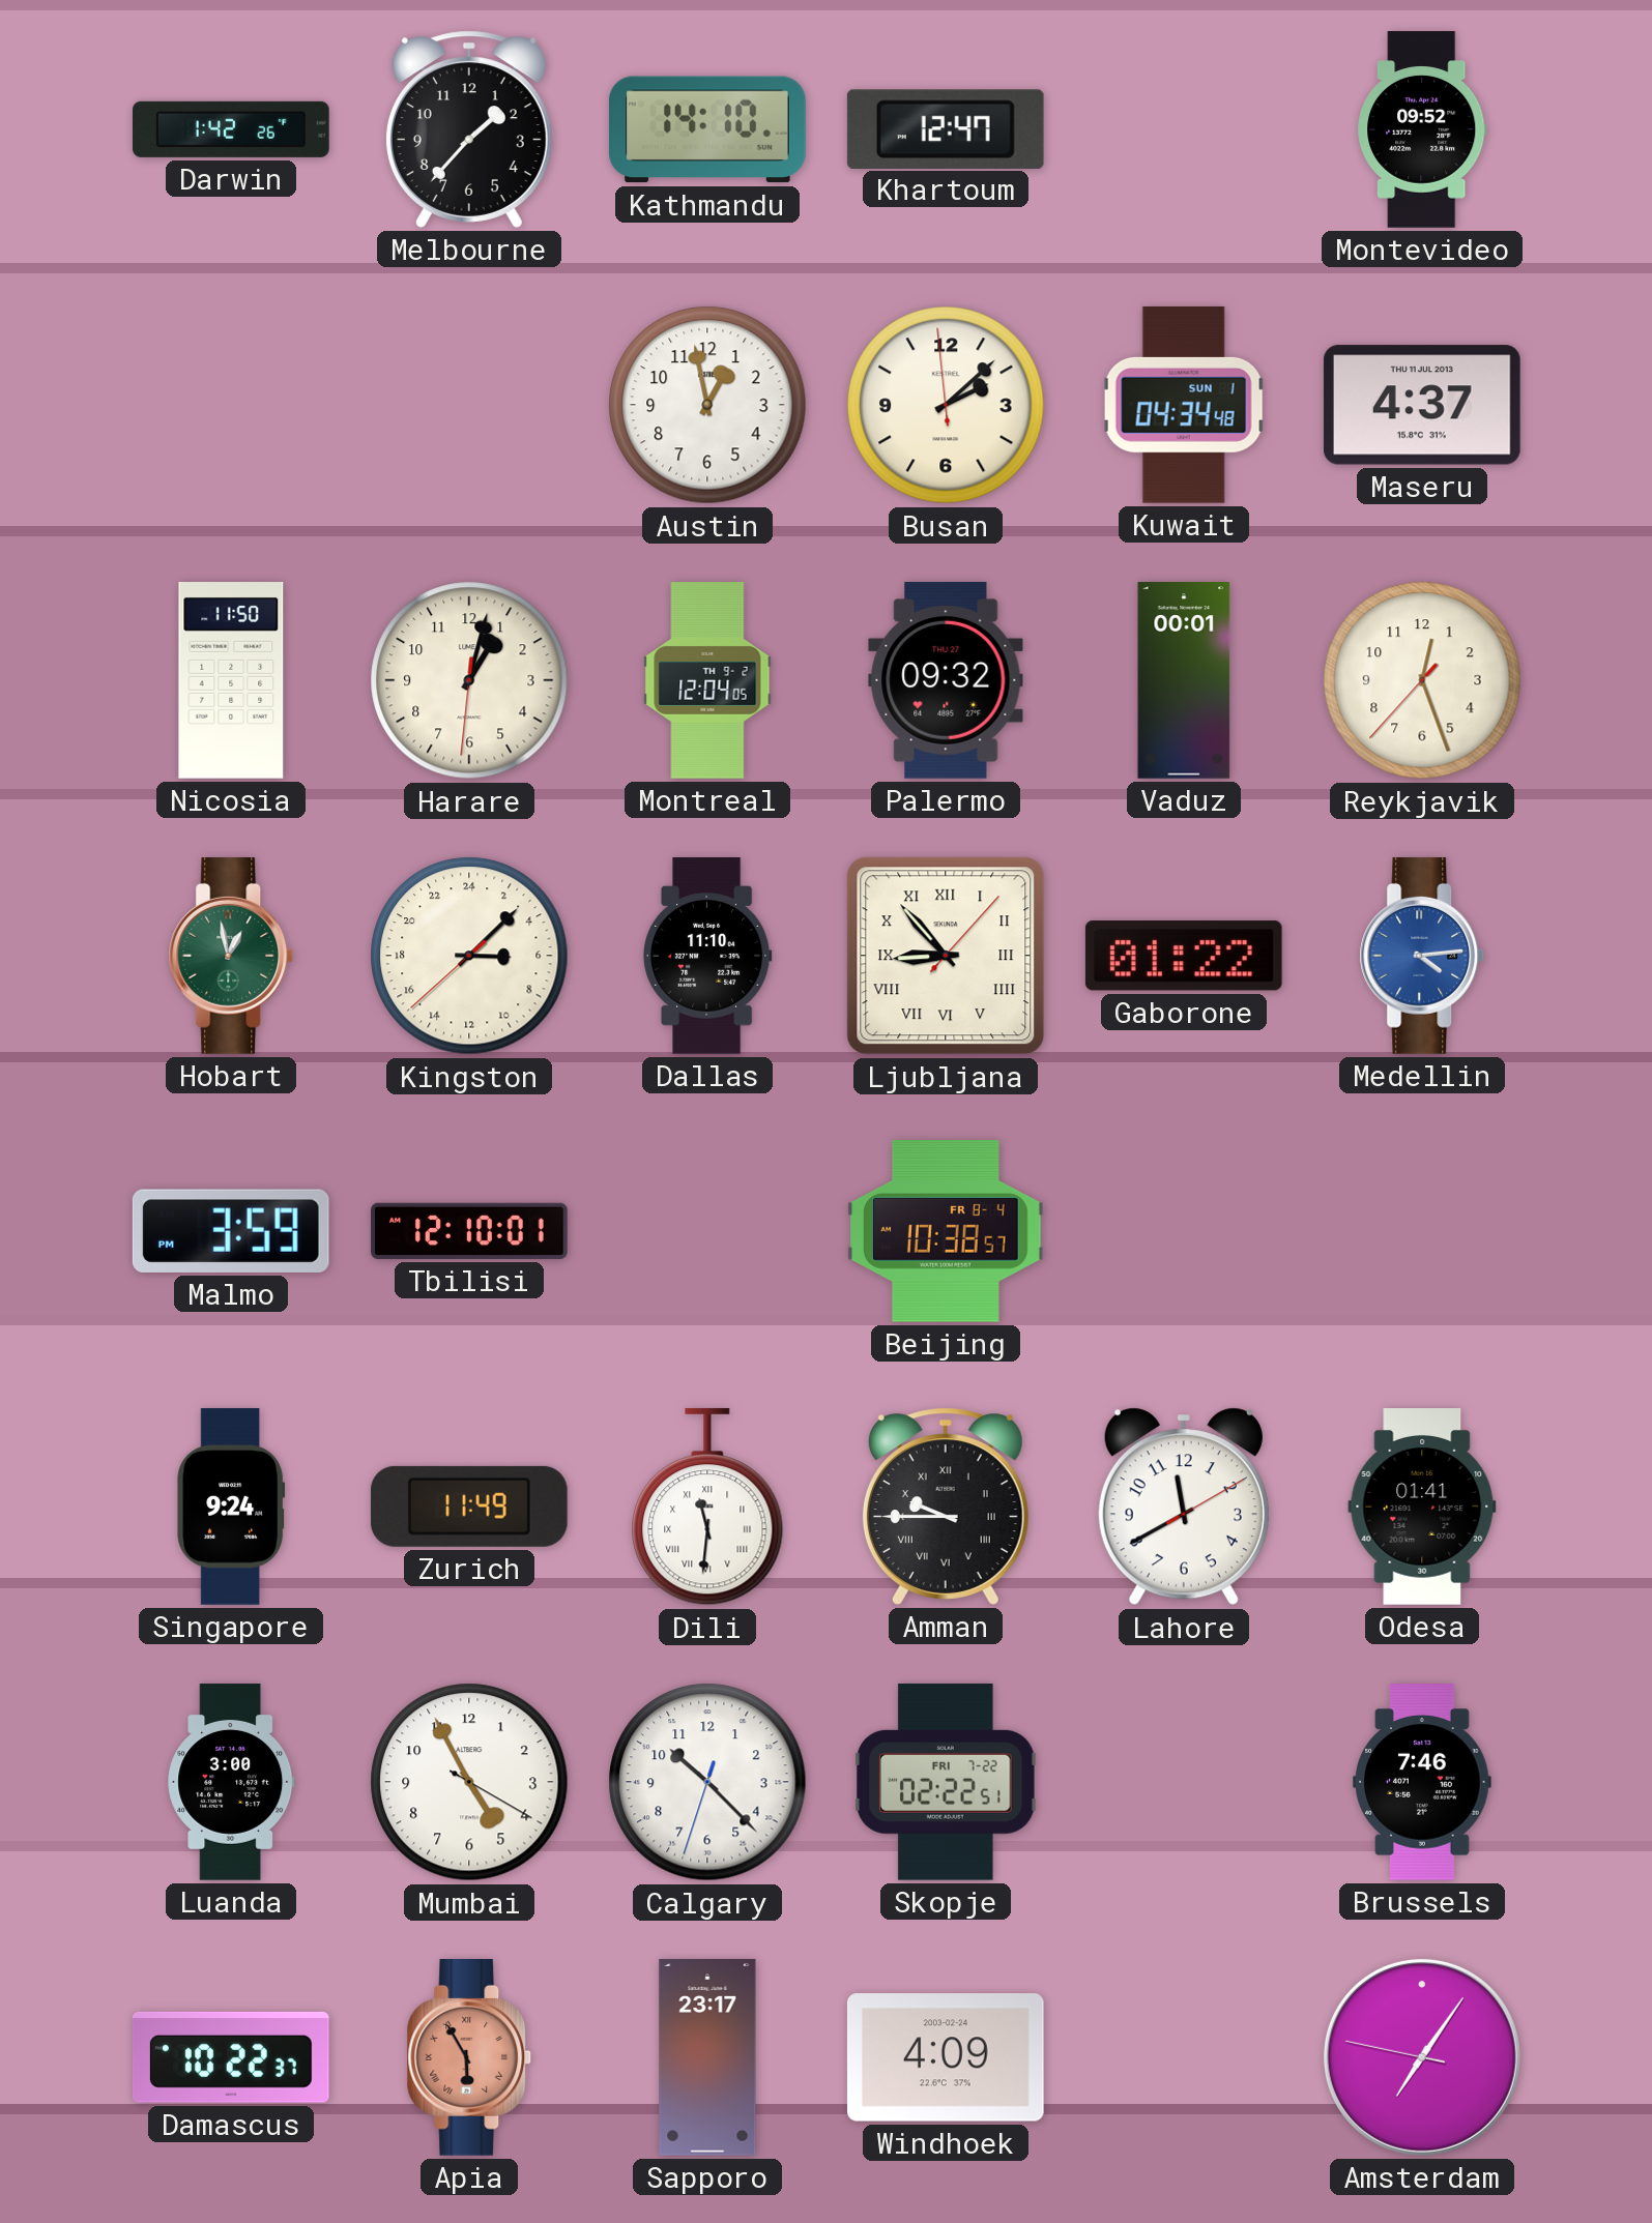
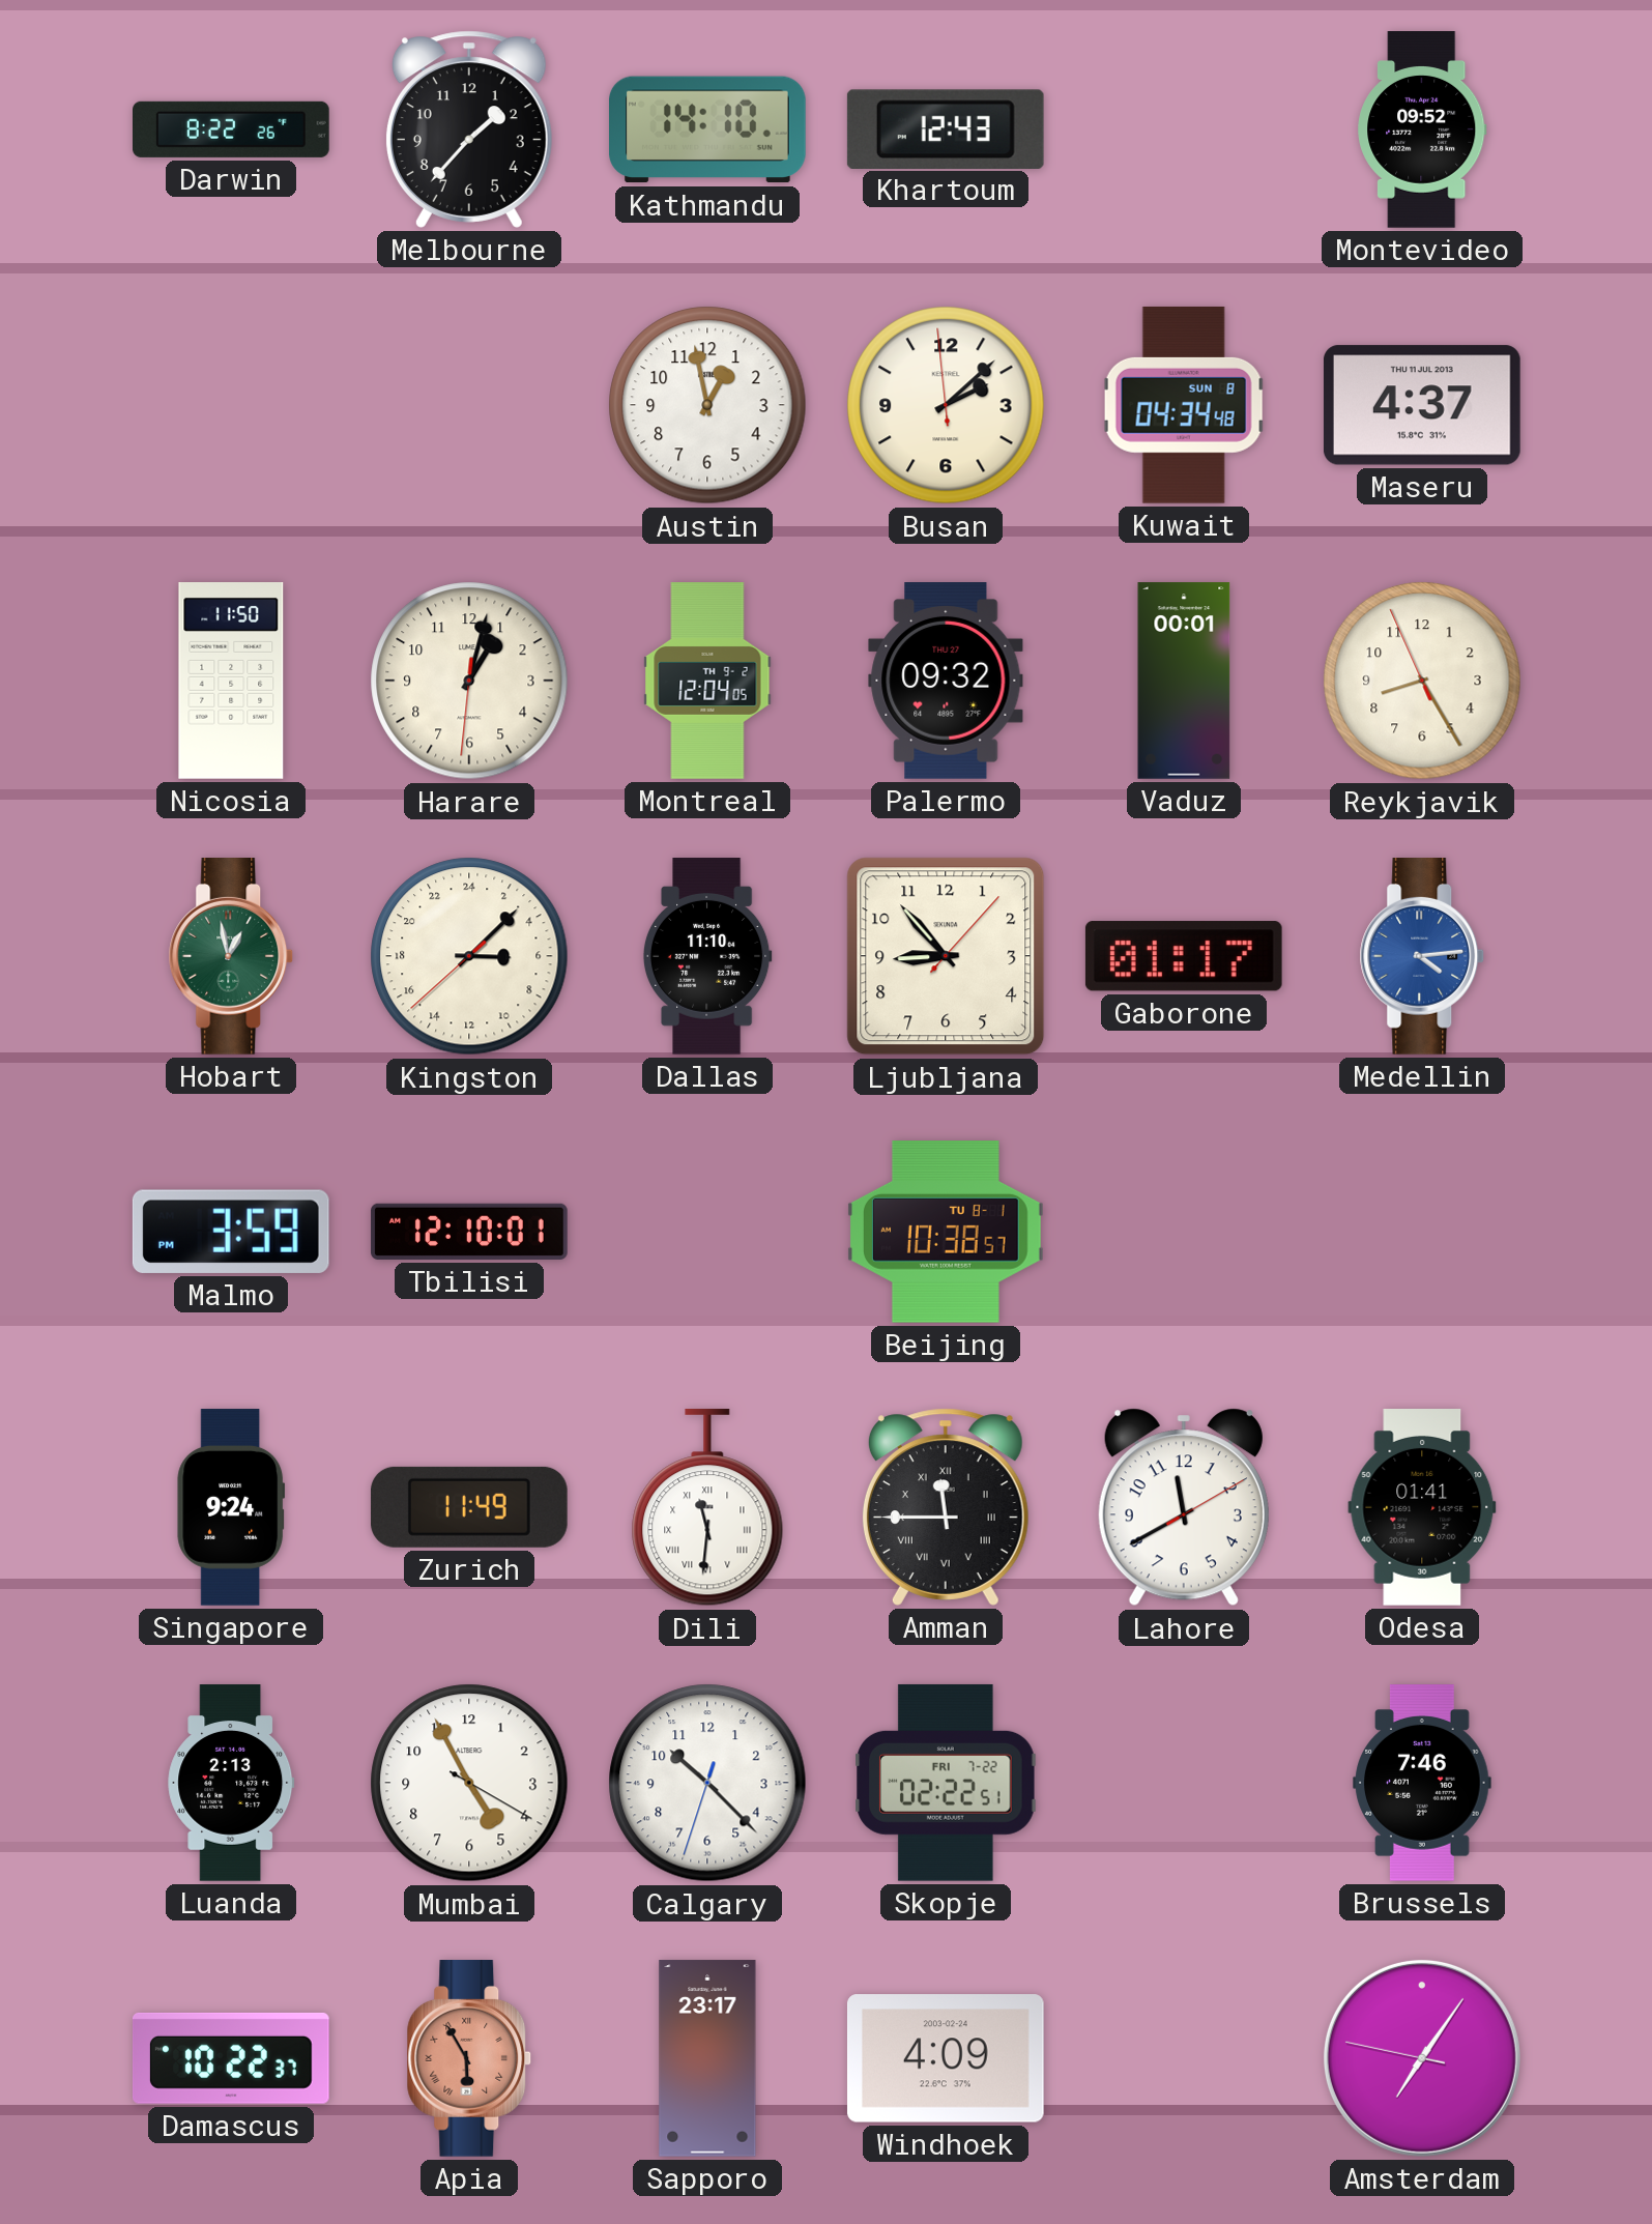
Darwin: 1:42 -> 8:22
Khartoum: 12:47 -> 12:43
Kuwait date: SUN 1 -> SUN 8
Reykjavik: 12:26 -> 8:24
Ljubljana numerals: Roman -> Arabic
Gaborone: 01:22 -> 01:17
Beijing date: FR 8-4 -> TU 8-1
Amman: 9:45 -> 11:45
Luanda: 3:00 -> 2:13
